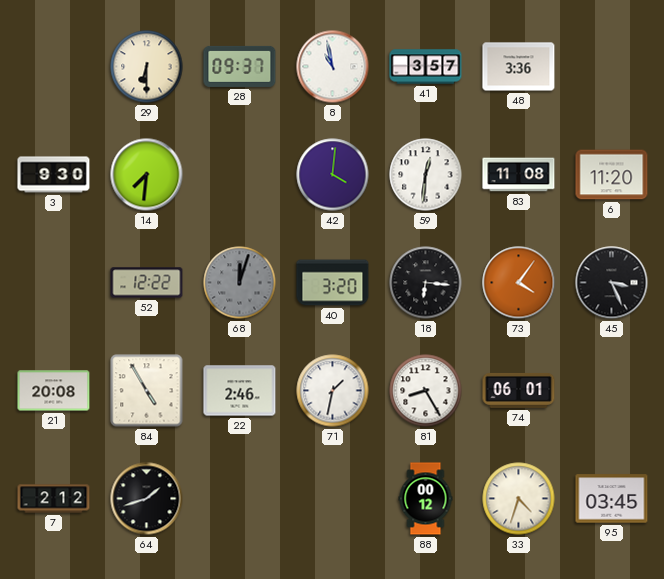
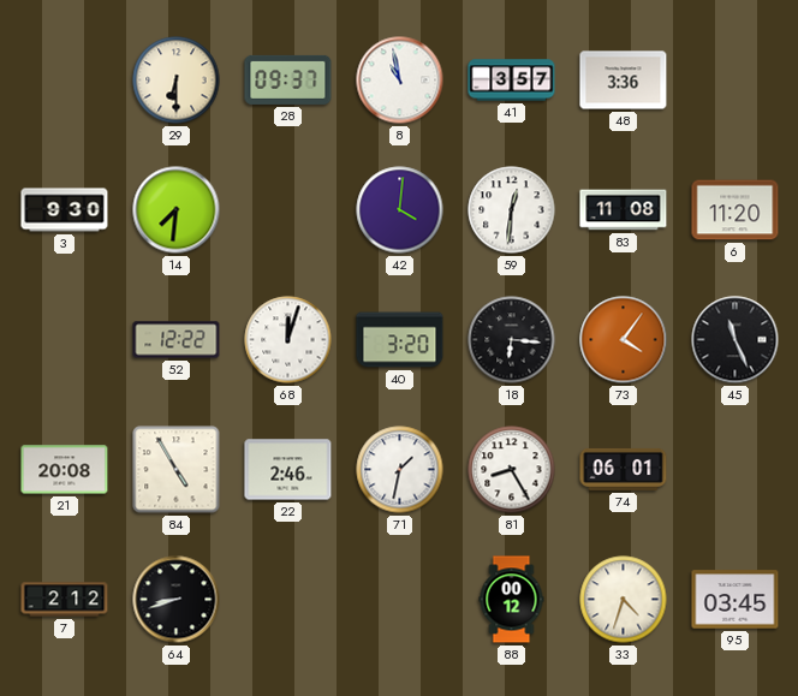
68 dial: grey -> white
45: 3:26 -> 11:26
64: 1:42 -> 8:42
